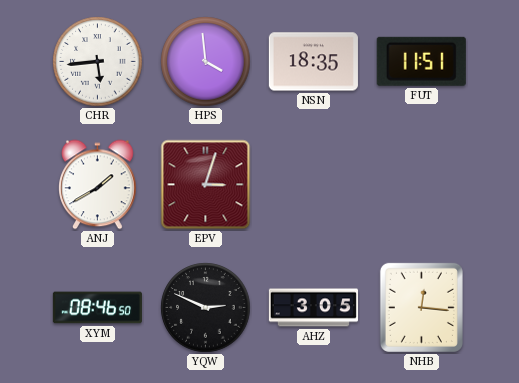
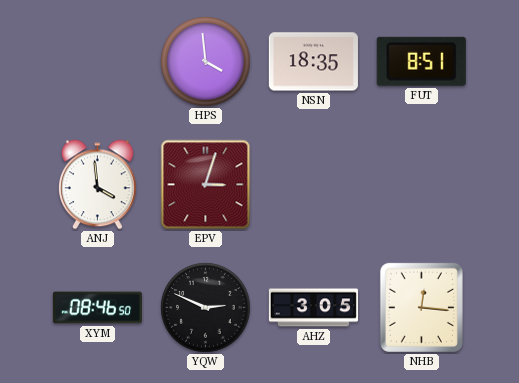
CHR: 5:44 -> none
FUT: 11:51 -> 8:51
ANJ: 1:40 -> 3:59
